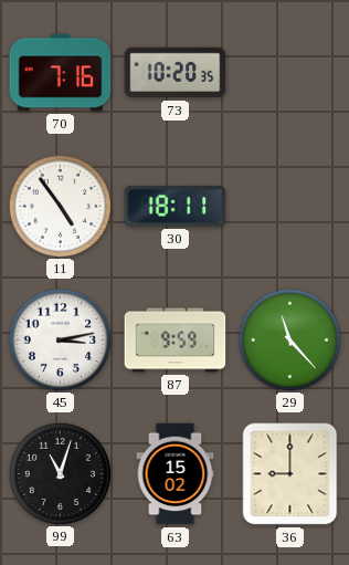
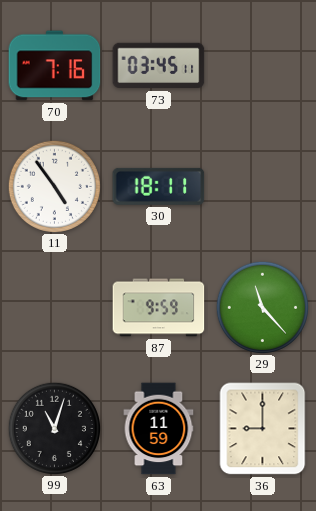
73: 10:20 -> 03:45
45: 3:13 -> none
63: 15:02 -> 11:59
